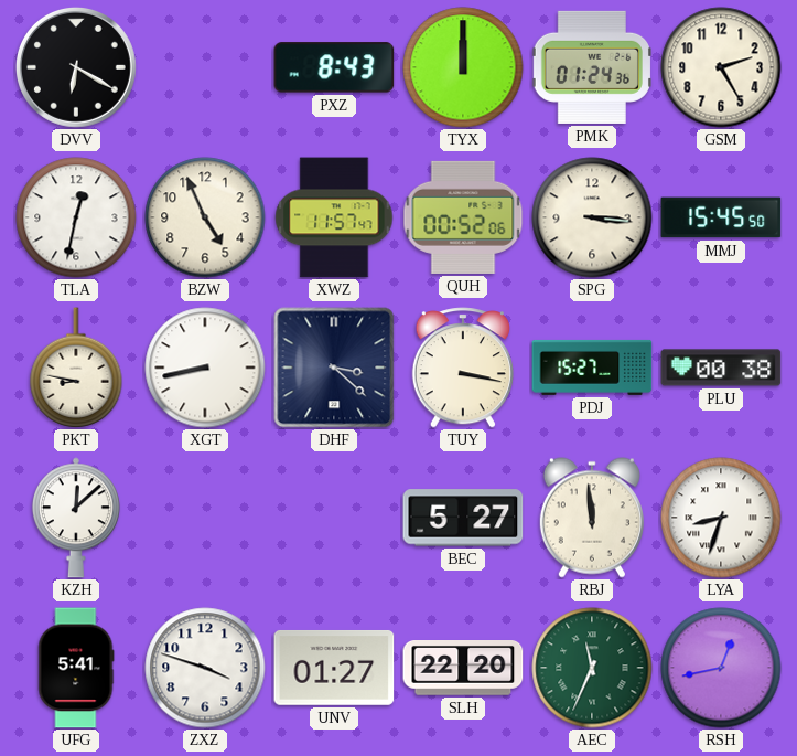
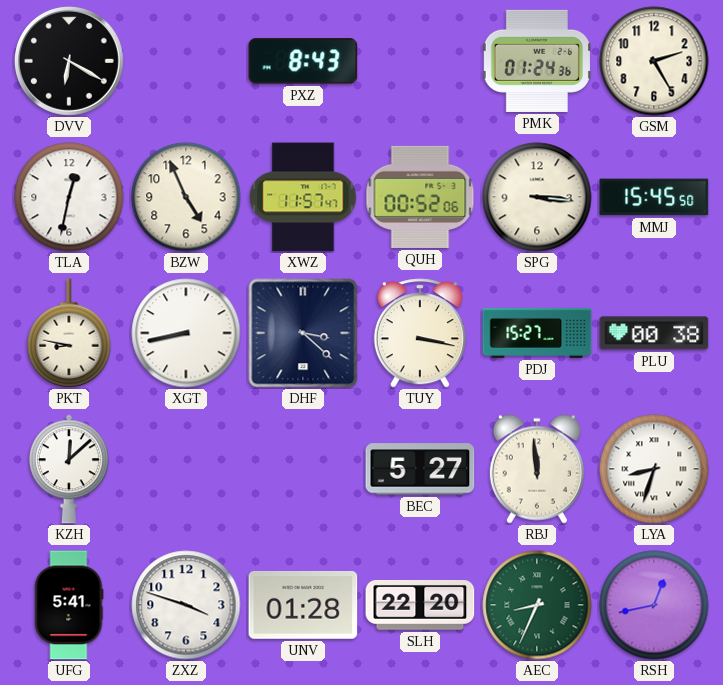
TYX: 12:00 -> none
UNV: 01:27 -> 01:28
AEC: 11:34 -> 8:34
